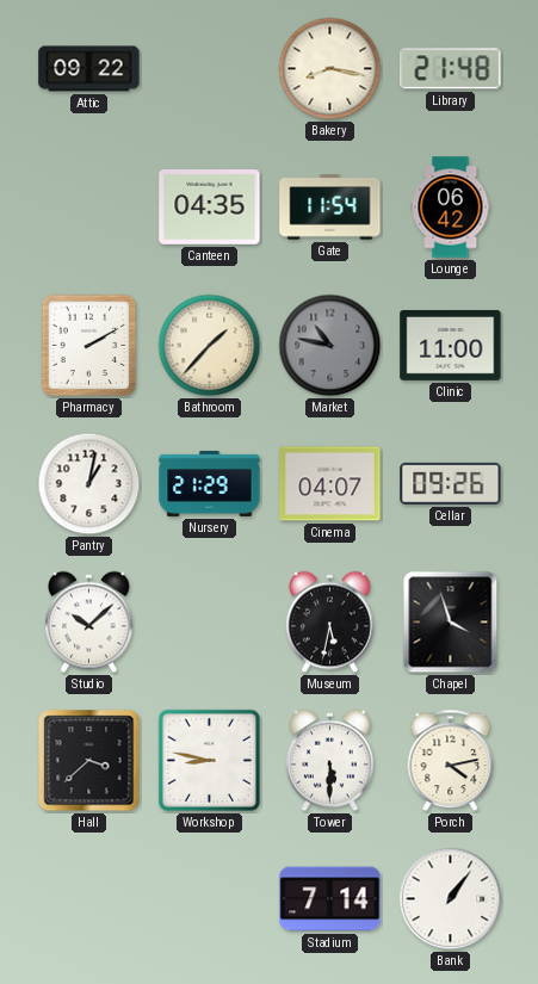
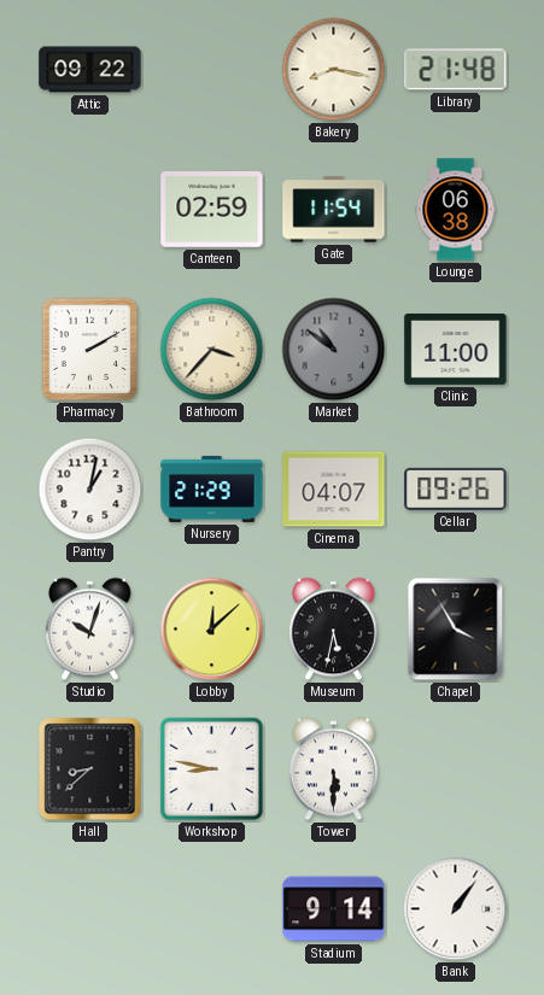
Canteen: 04:35 -> 02:59
Lounge: 06:42 -> 06:38
Bathroom: 1:37 -> 3:37
Market: 10:47 -> 10:51
Studio: 10:08 -> 10:03
Lobby: none -> 12:08
Chapel: 3:57 -> 3:55
Hall: 3:38 -> 8:38
Porch: 4:13 -> none
Stadium: 7:14 -> 9:14
